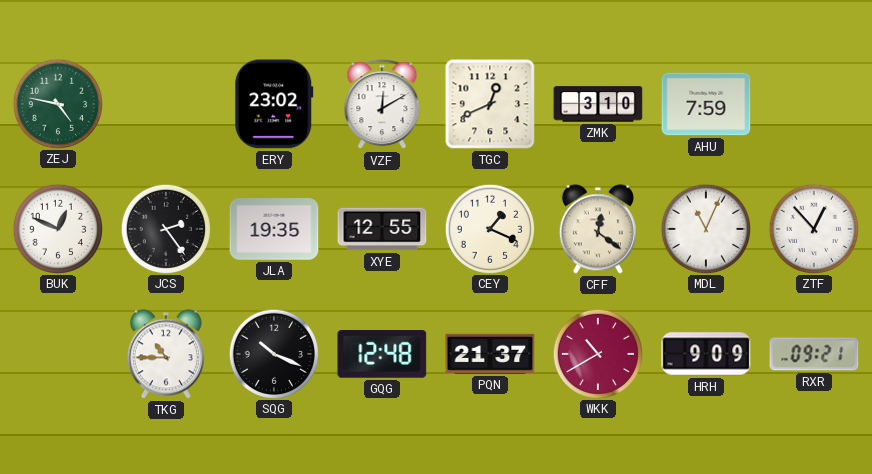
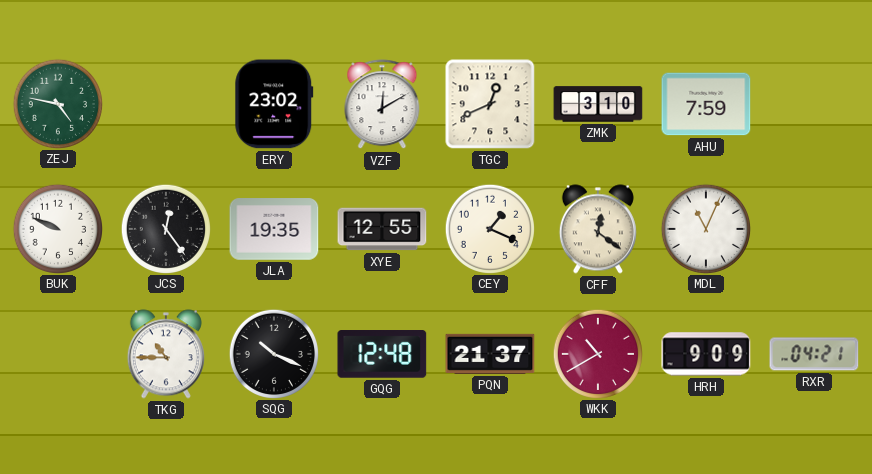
BUK: 12:49 -> 9:49
JCS: 2:24 -> 12:24
ZTF: 12:53 -> none
RXR: 09:21 -> 04:21
